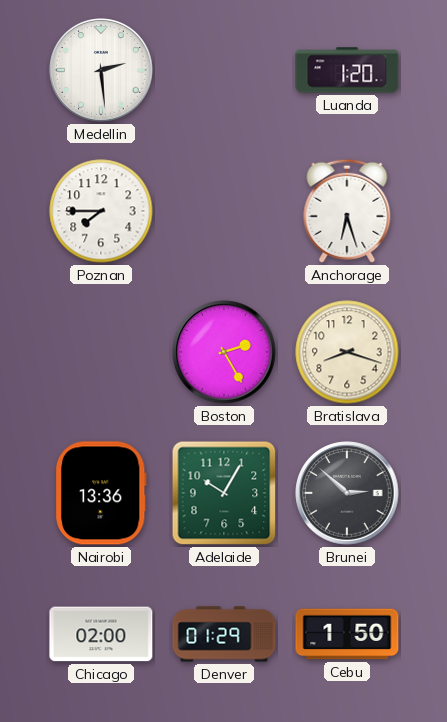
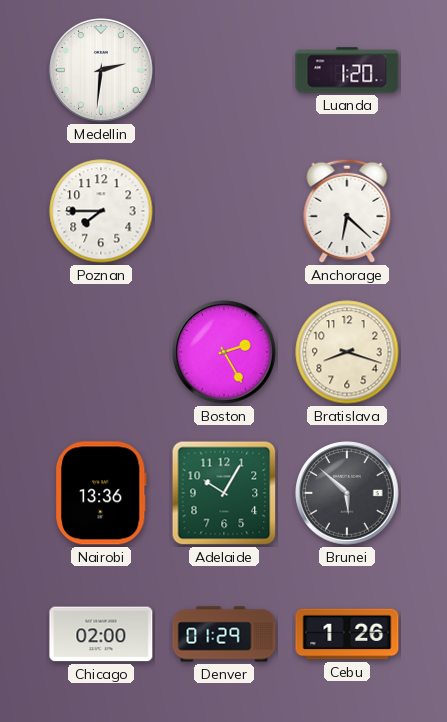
Medellin: 2:29 -> 2:31
Anchorage: 6:27 -> 6:22
Brunei: 2:52 -> 5:52
Cebu: 1:50 -> 1:26
